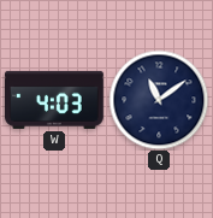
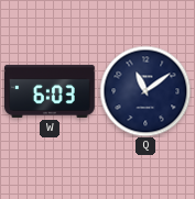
W: 4:03 -> 6:03
